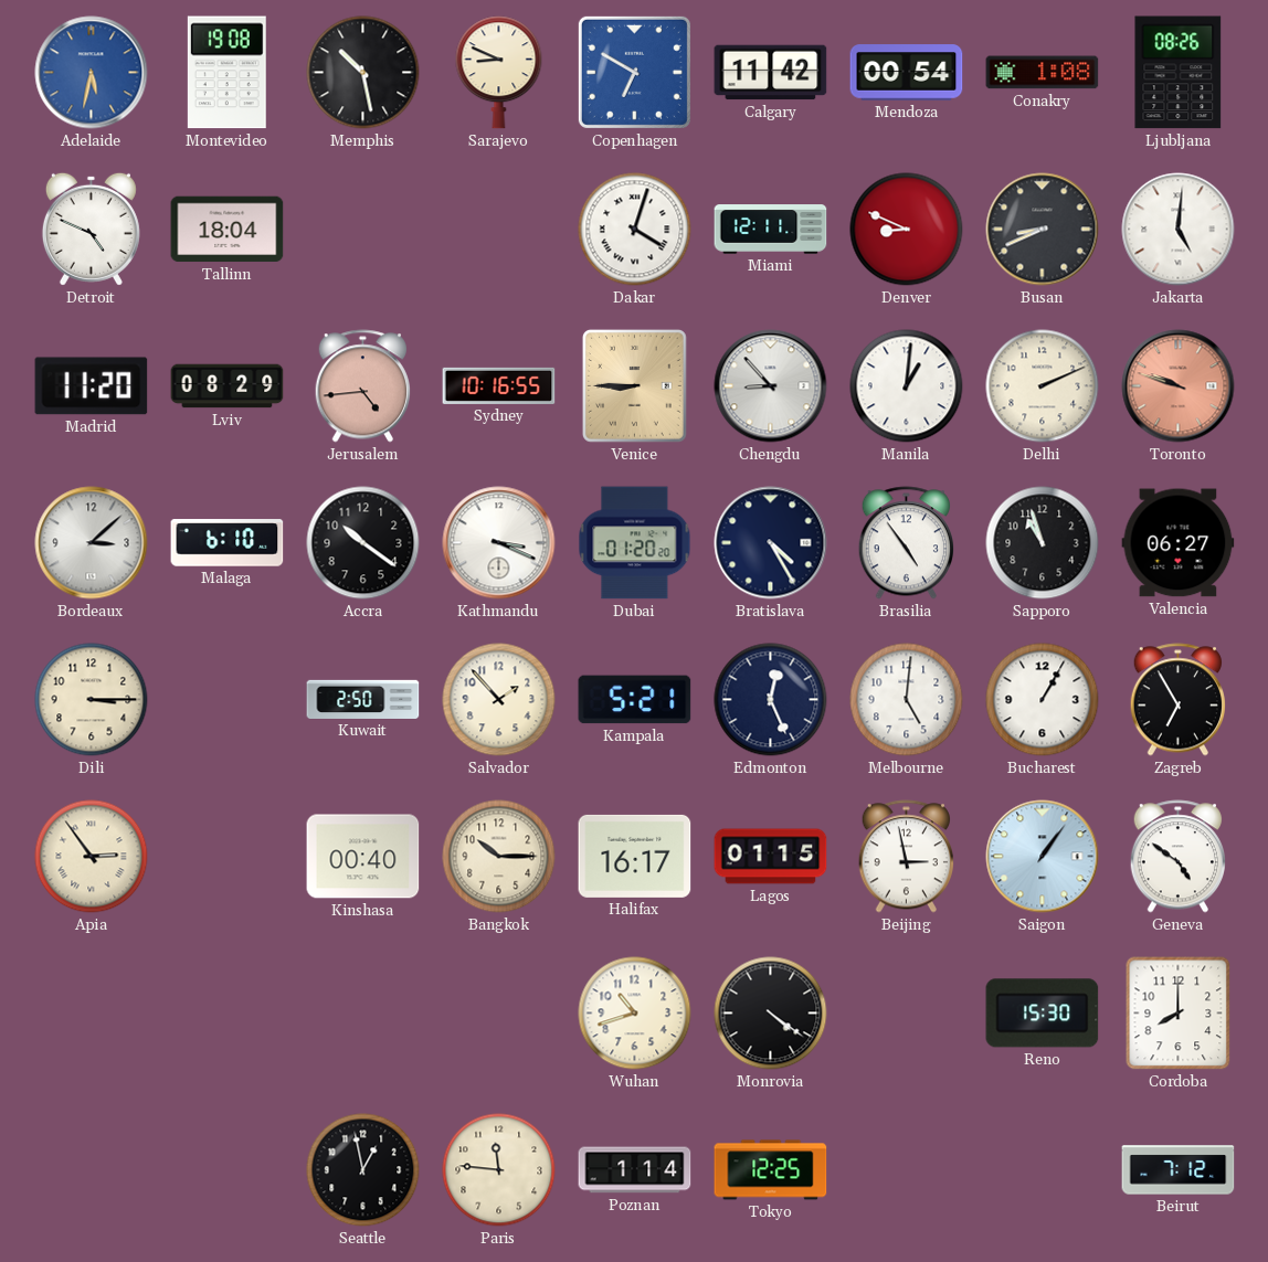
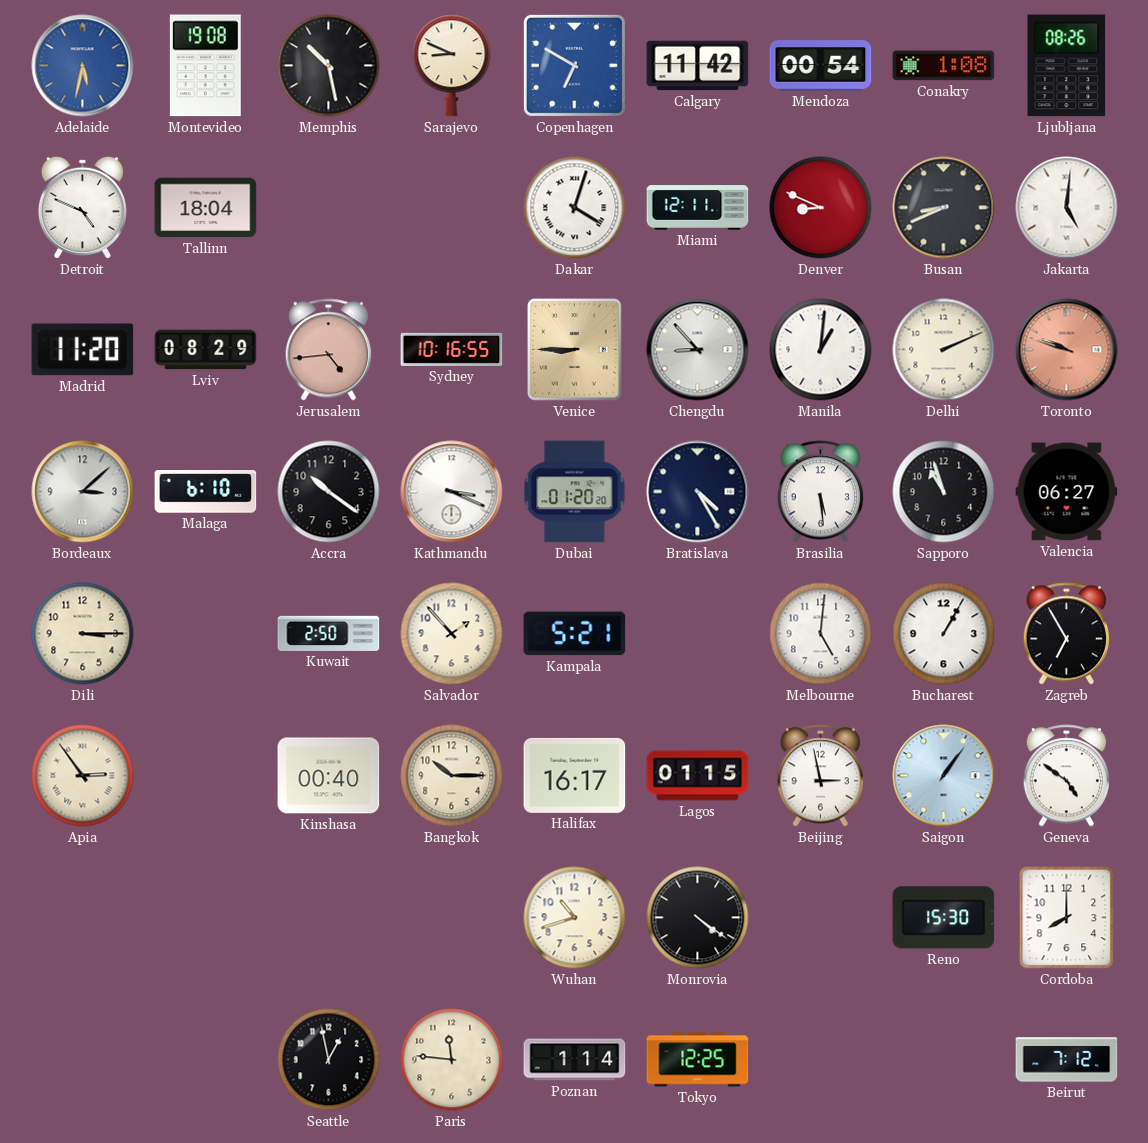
Brasilia: 4:54 -> 5:29
Edmonton: 12:26 -> none
